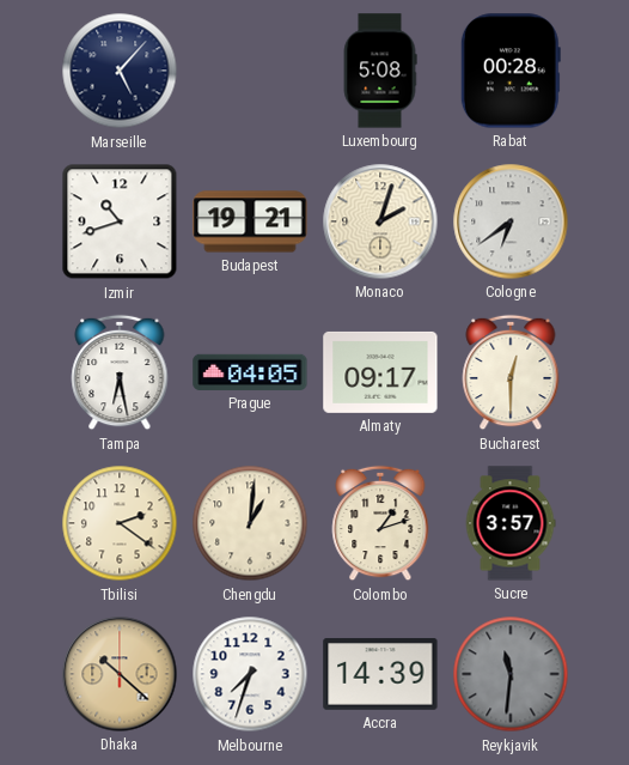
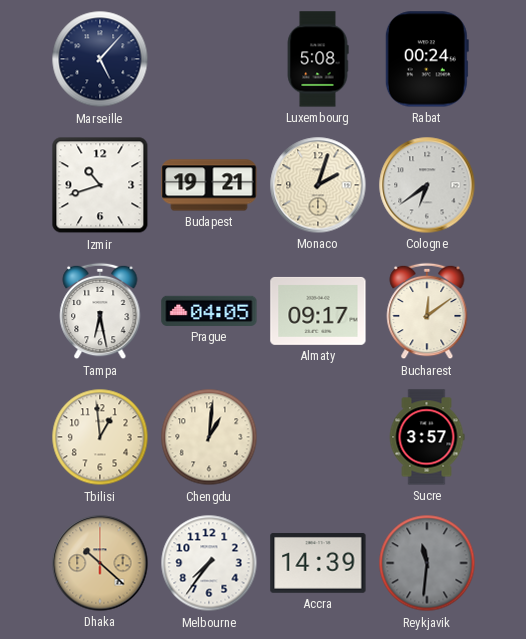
Rabat: 00:28 -> 00:24
Bucharest: 12:30 -> 12:09
Tbilisi: 2:21 -> 12:59
Colombo: 1:12 -> none
Melbourne: 7:33 -> 7:36
